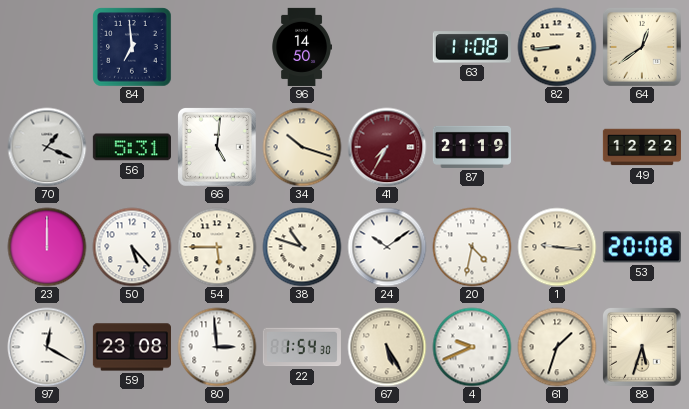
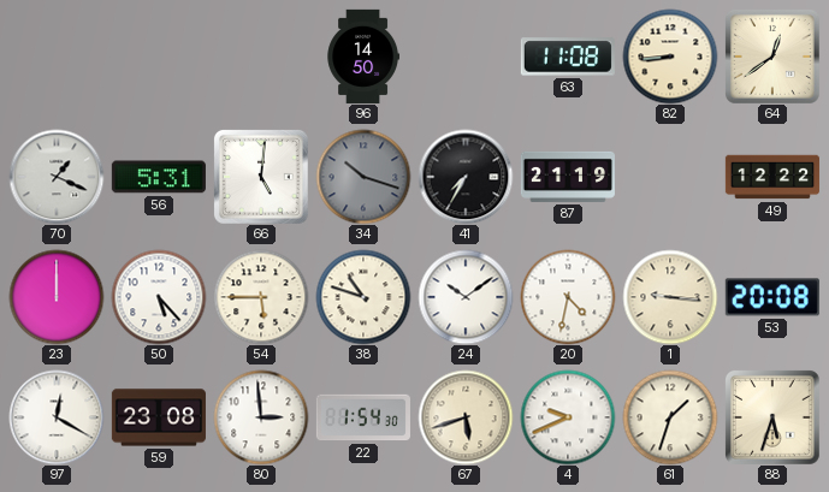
84: 6:59 -> none
34 dial: cream -> grey
41 dial: burgundy -> black
67: 5:25 -> 5:42
